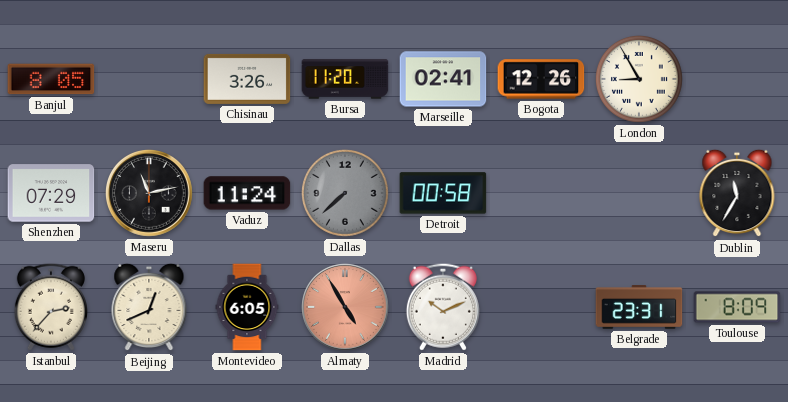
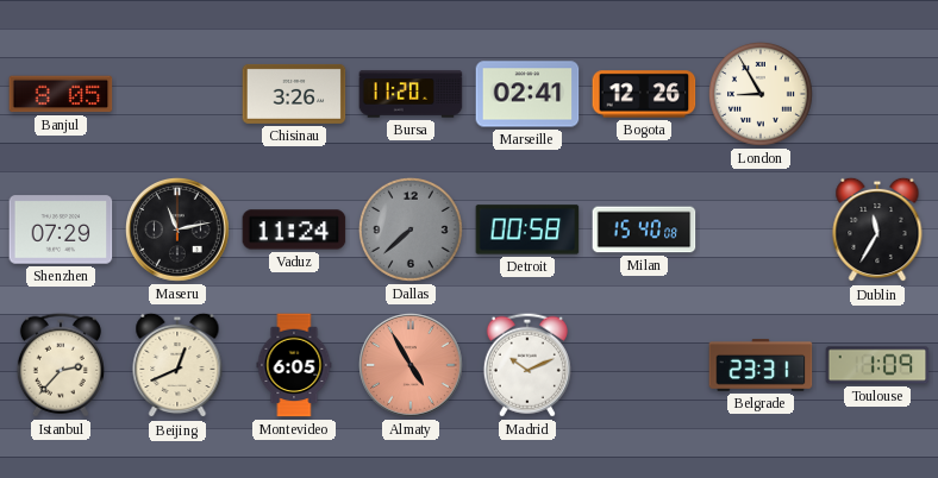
Milan: none -> 15:40
Toulouse: 8:09 -> 1:09
